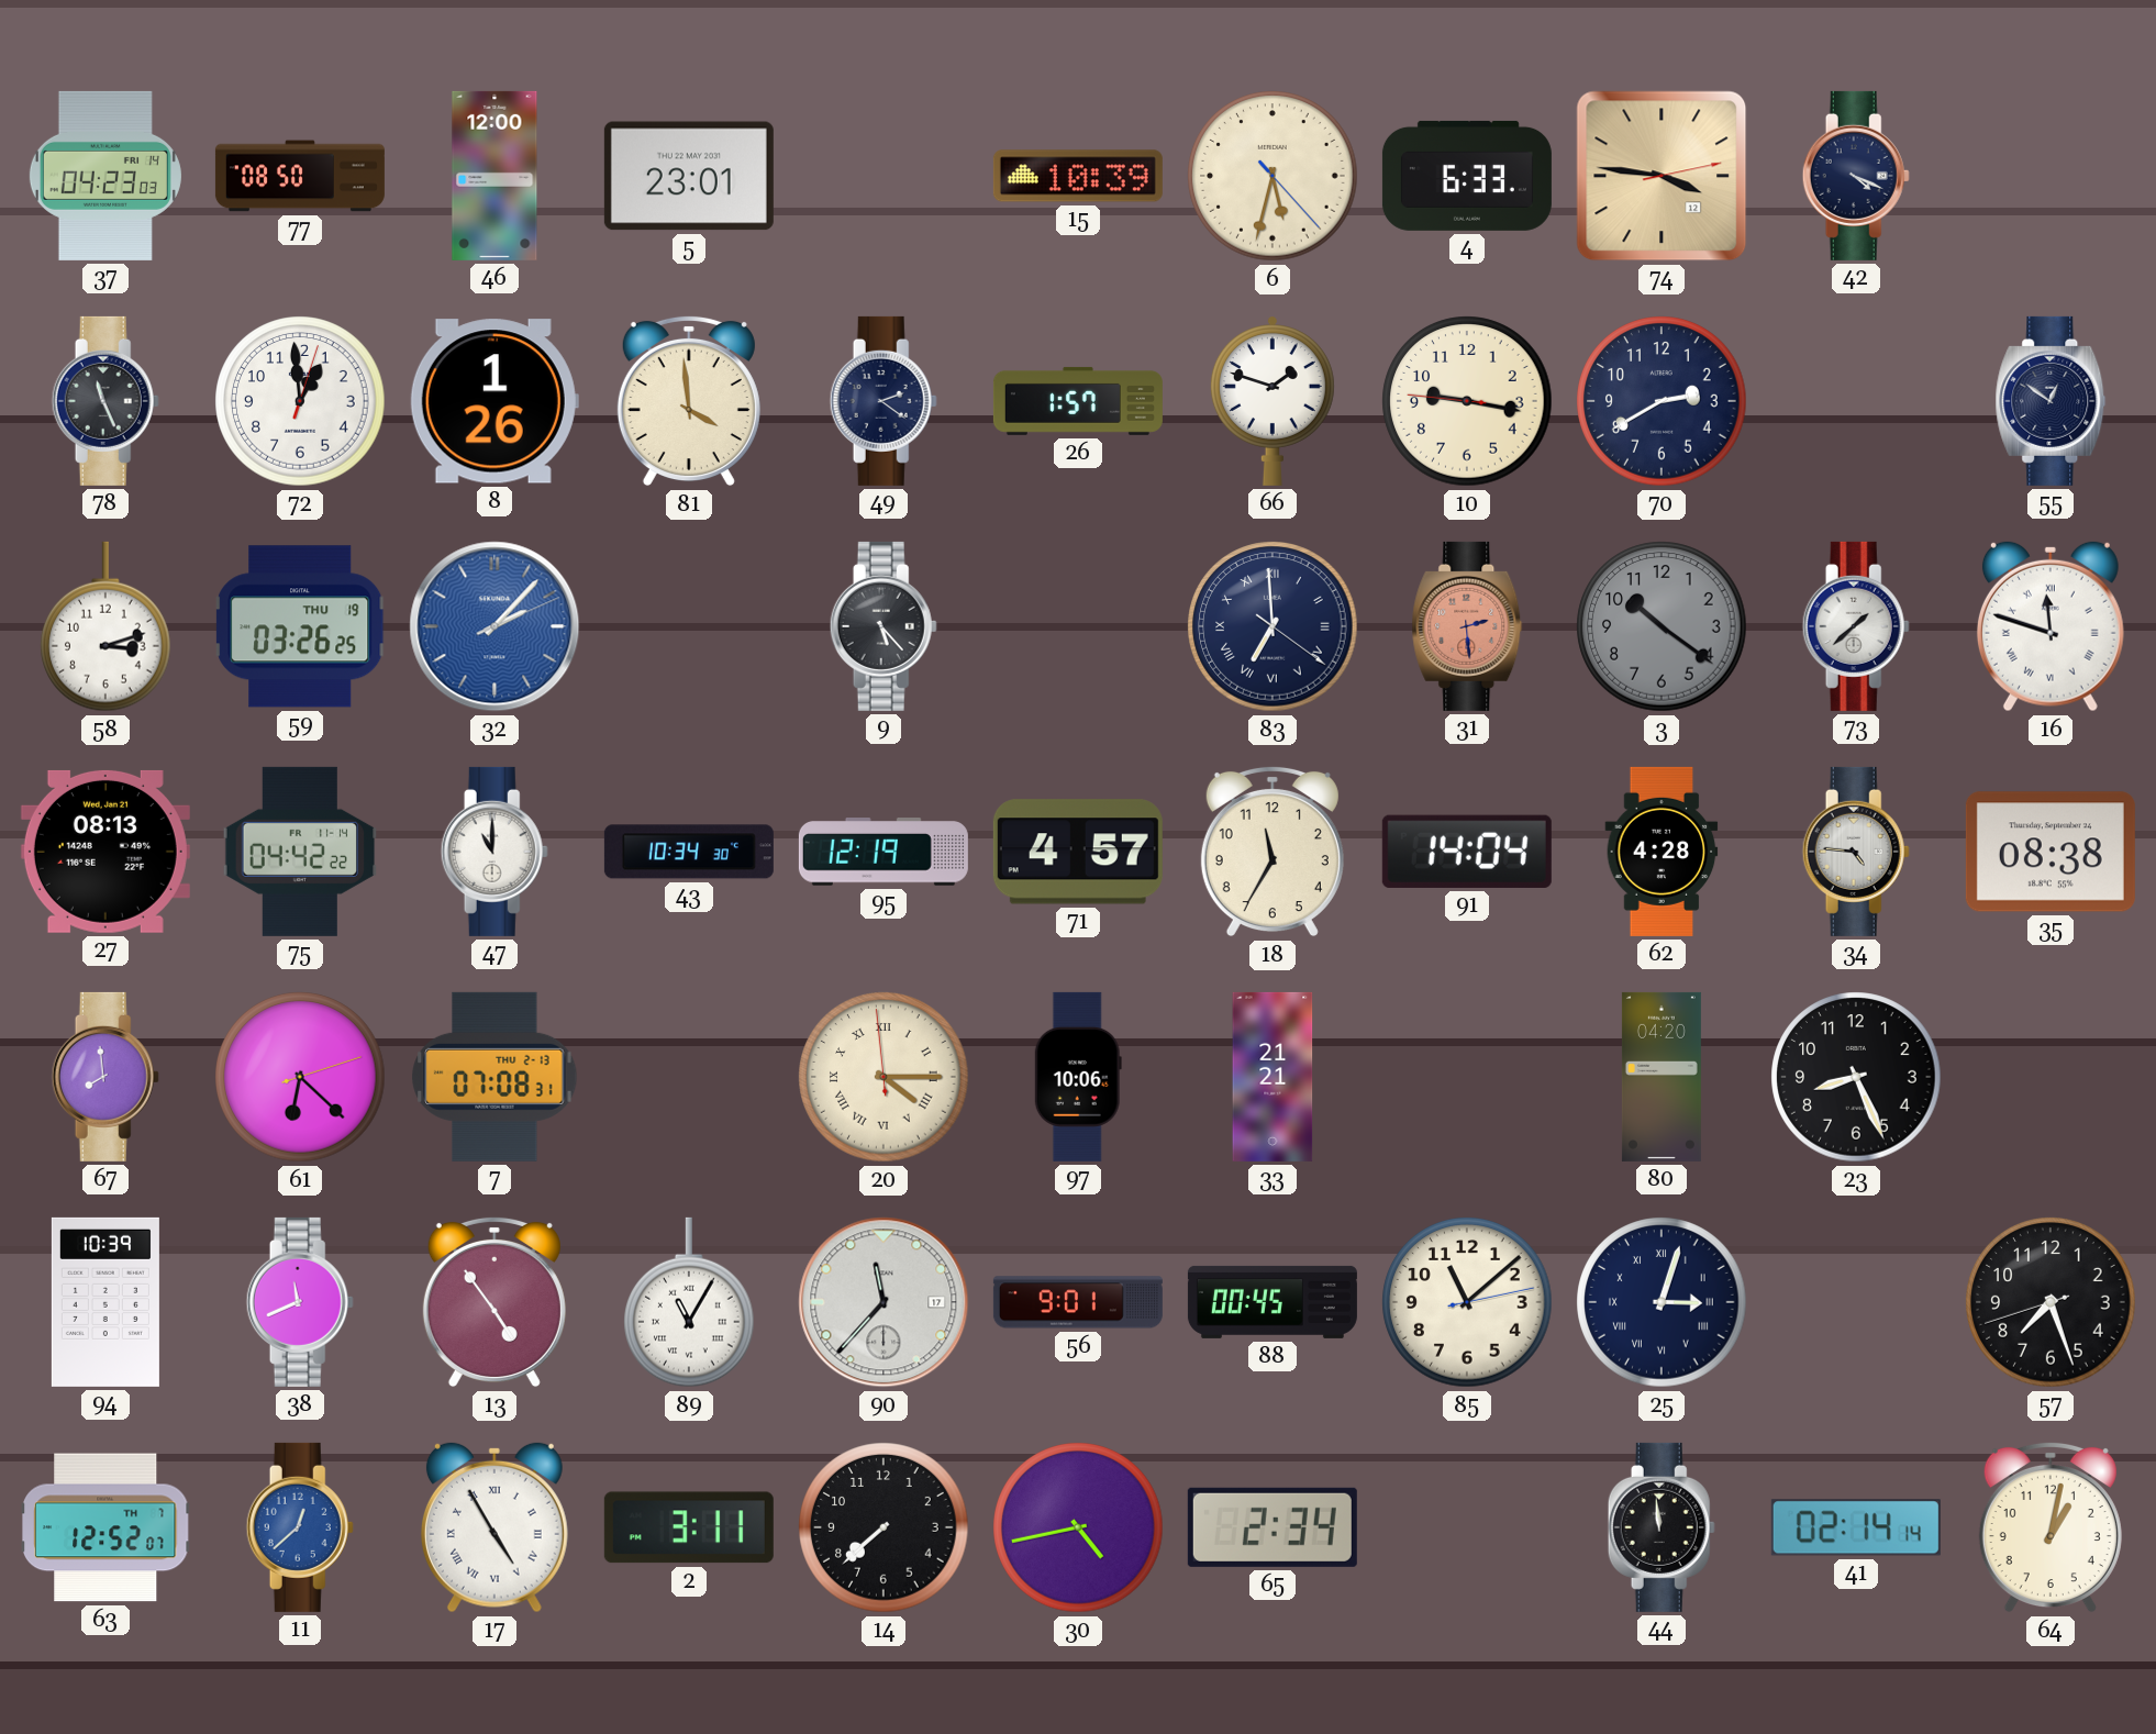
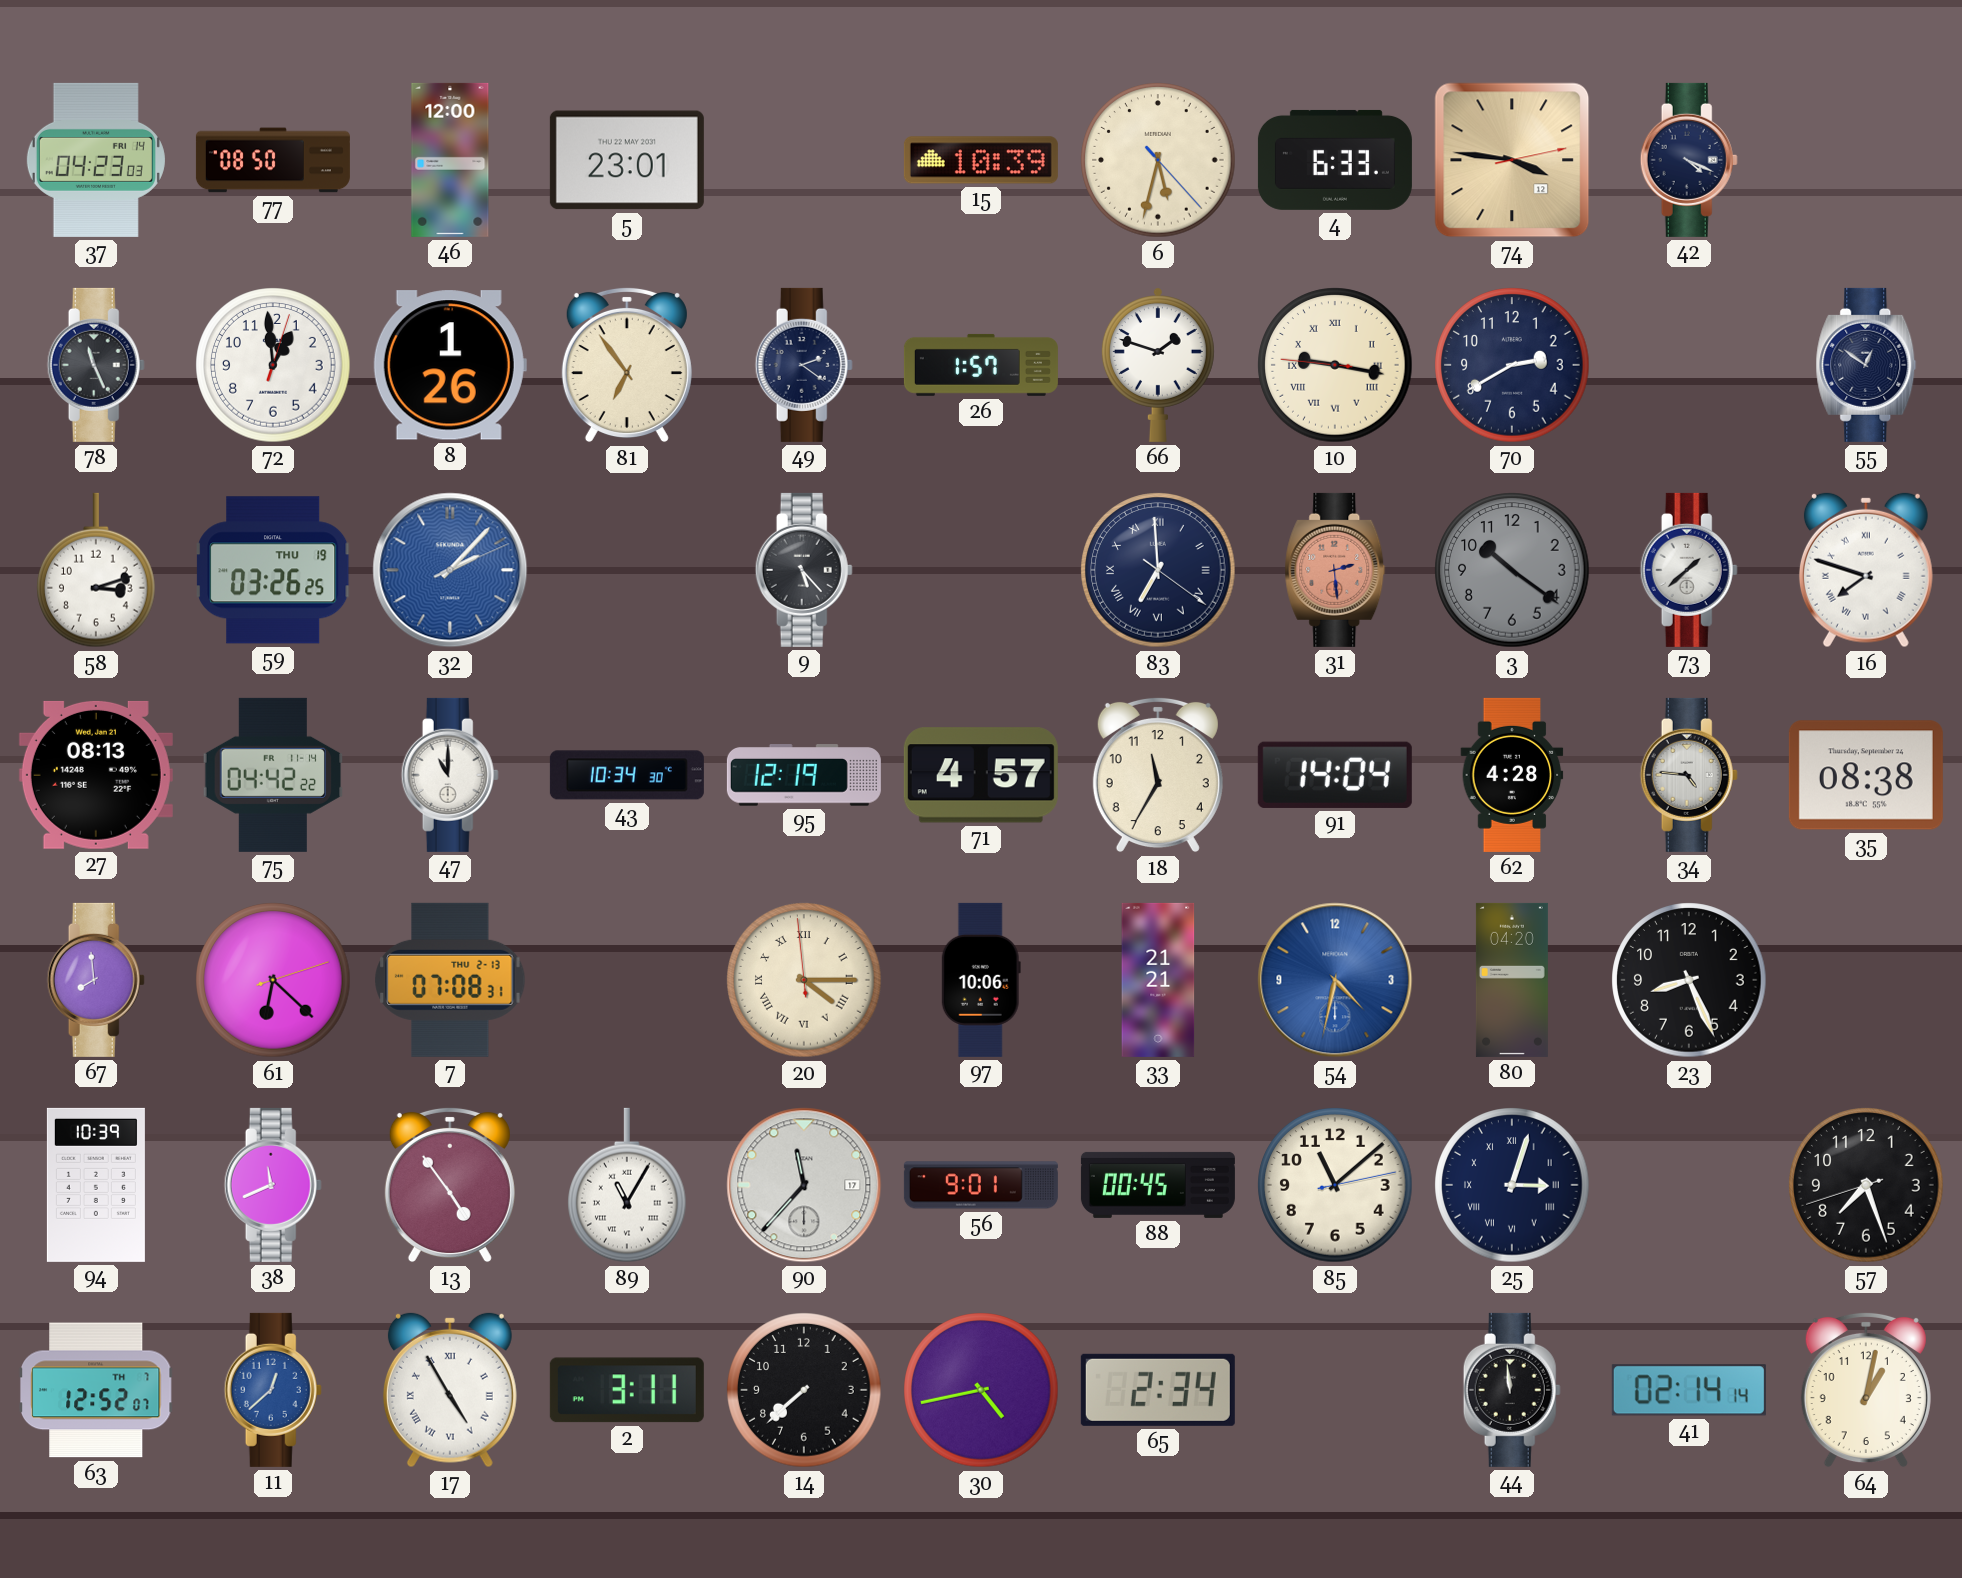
81: 3:59 -> 6:54
10 numerals: Arabic -> Roman
16: 11:48 -> 7:48
54: none -> 4:32
